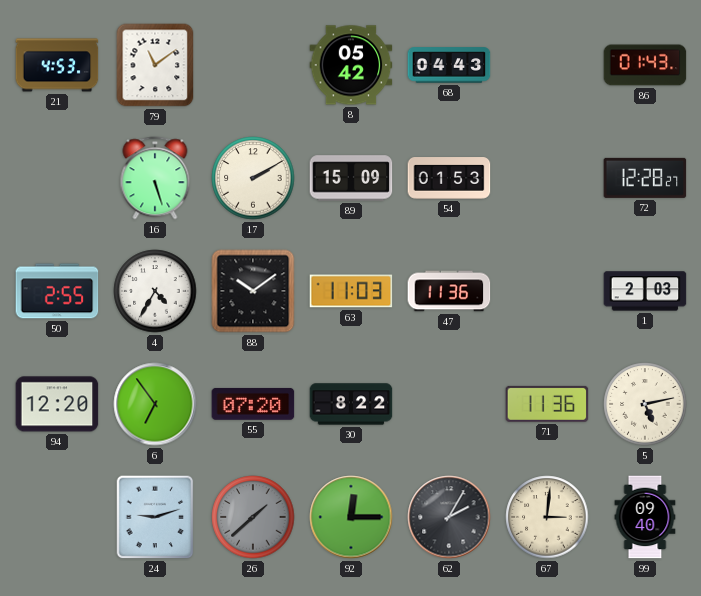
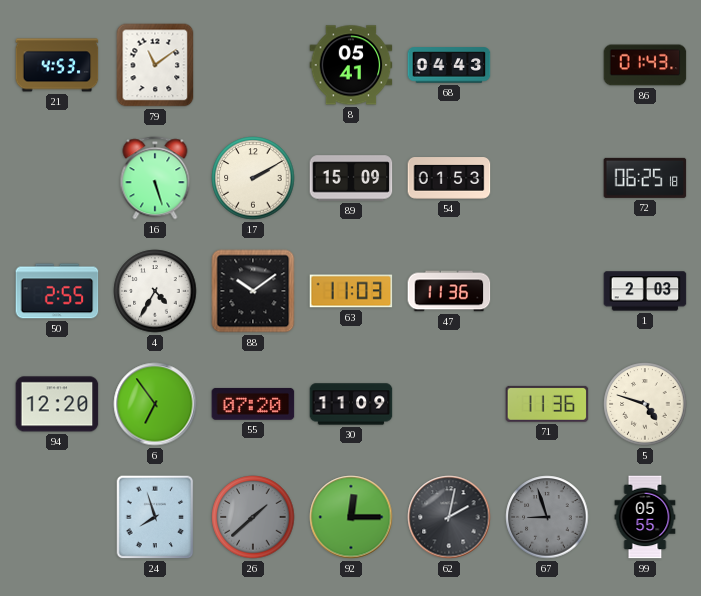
8: 05:42 -> 05:41
72: 12:28 -> 06:25
30: 8:22 -> 11:09
5: 5:13 -> 4:48
24: 9:12 -> 7:57
62: 2:05 -> 2:02
67: 3:01 -> 8:57
67 dial: cream -> grey
99: 09:40 -> 05:55
